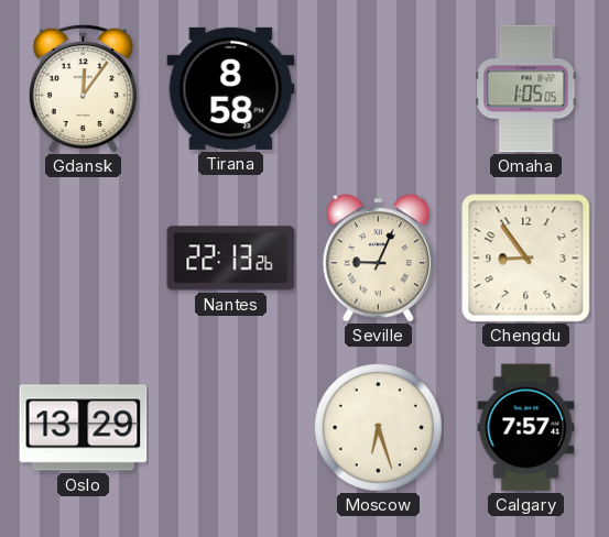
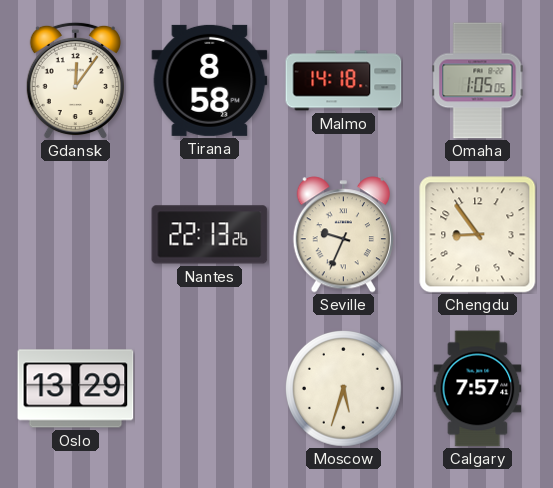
Malmo: none -> 14:18
Seville: 9:04 -> 9:34
Moscow: 6:27 -> 5:33
